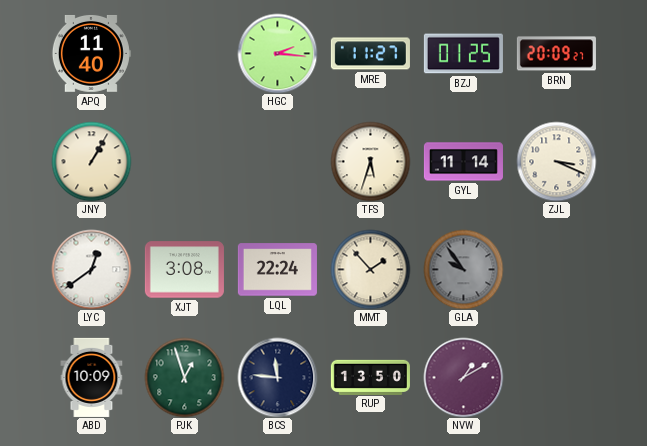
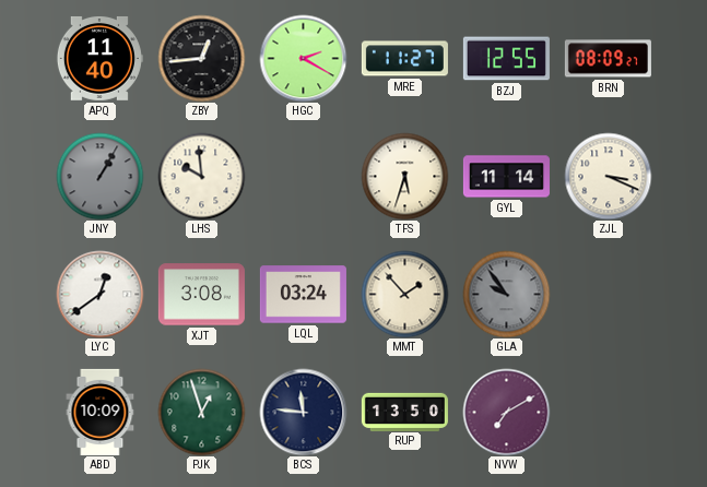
ZBY: none -> 12:44
HGC: 2:16 -> 2:20
BZJ: 01:25 -> 12:55
BRN: 20:09 -> 08:09
JNY dial: cream -> grey
LHS: none -> 9:59
LQL: 22:24 -> 03:24
NVW: 1:10 -> 7:10
